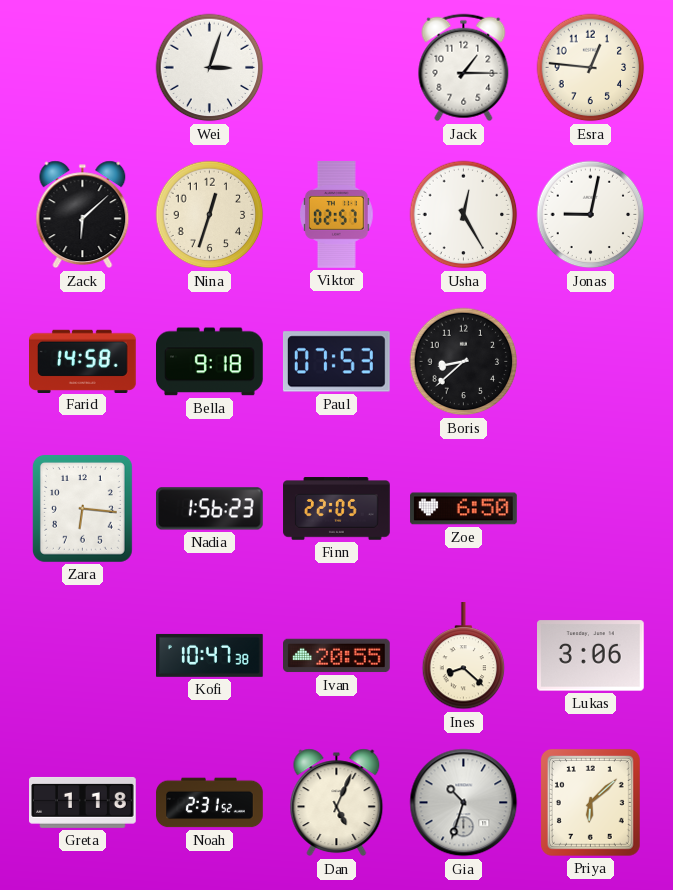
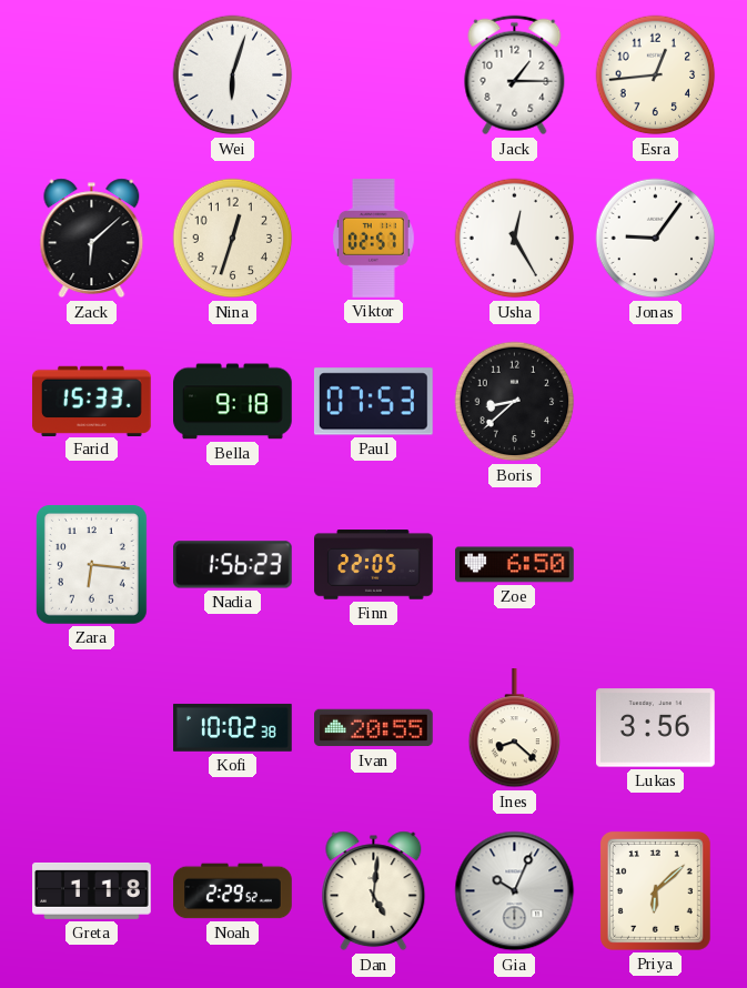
Wei: 3:03 -> 6:03
Esra: 12:46 -> 12:44
Jonas: 9:02 -> 9:06
Farid: 14:58 -> 15:33
Kofi: 10:47 -> 10:02
Lukas: 3:06 -> 3:56
Noah: 2:31 -> 2:29
Dan: 5:04 -> 5:01
Gia: 10:33 -> 10:04
